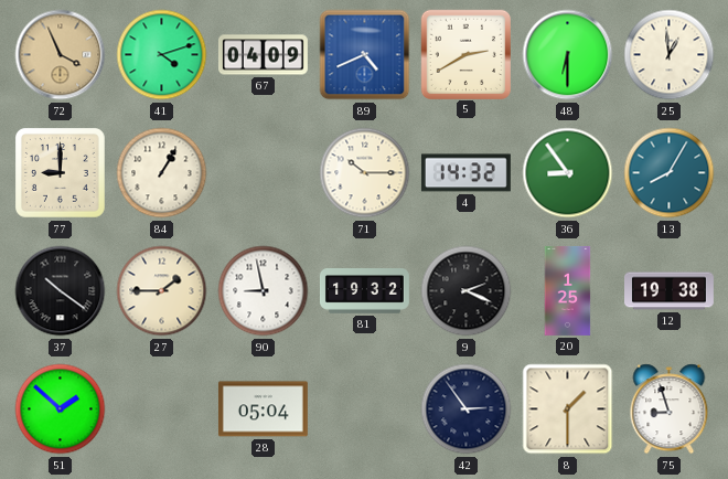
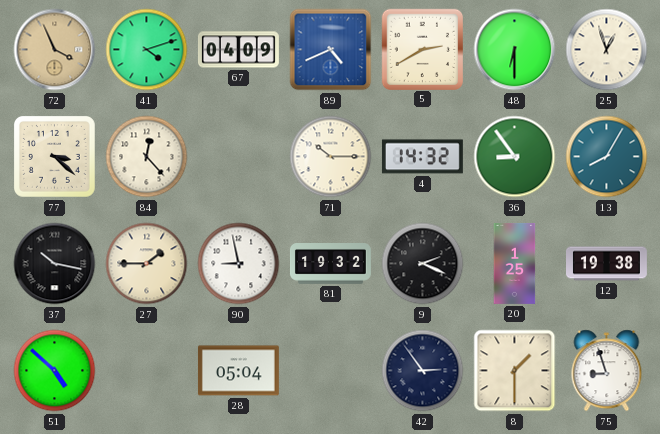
25: 12:59 -> 12:57
77: 9:00 -> 3:22
84: 1:05 -> 12:23
37: 10:21 -> 10:17
51: 1:52 -> 4:52
